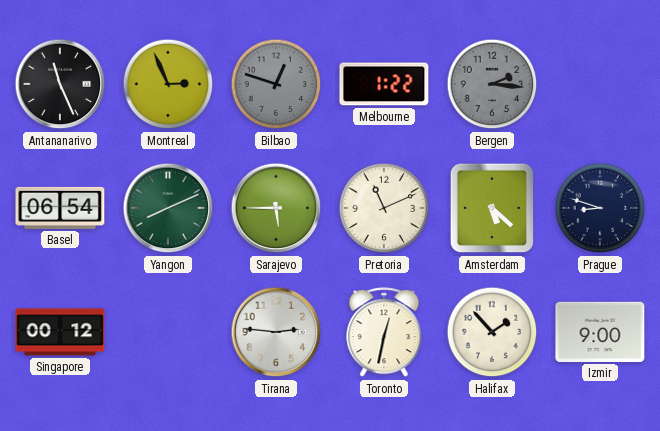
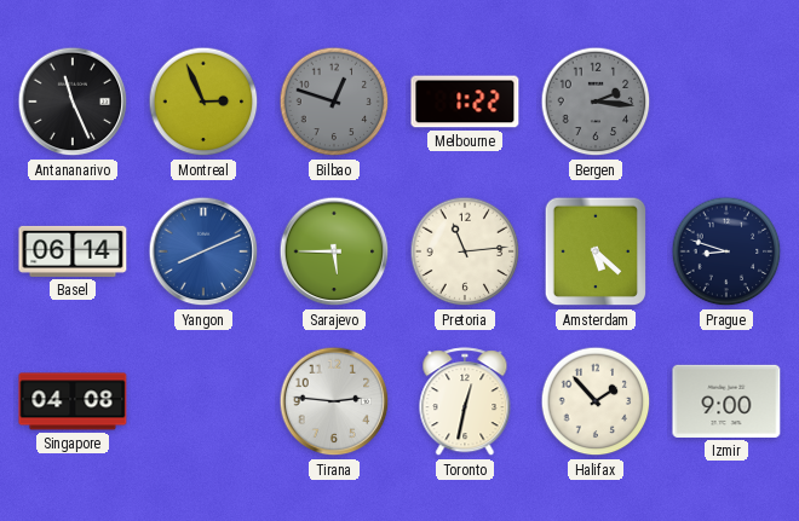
Basel: 06:54 -> 06:14
Yangon dial: green -> blue
Pretoria: 11:11 -> 11:14
Singapore: 00:12 -> 04:08
